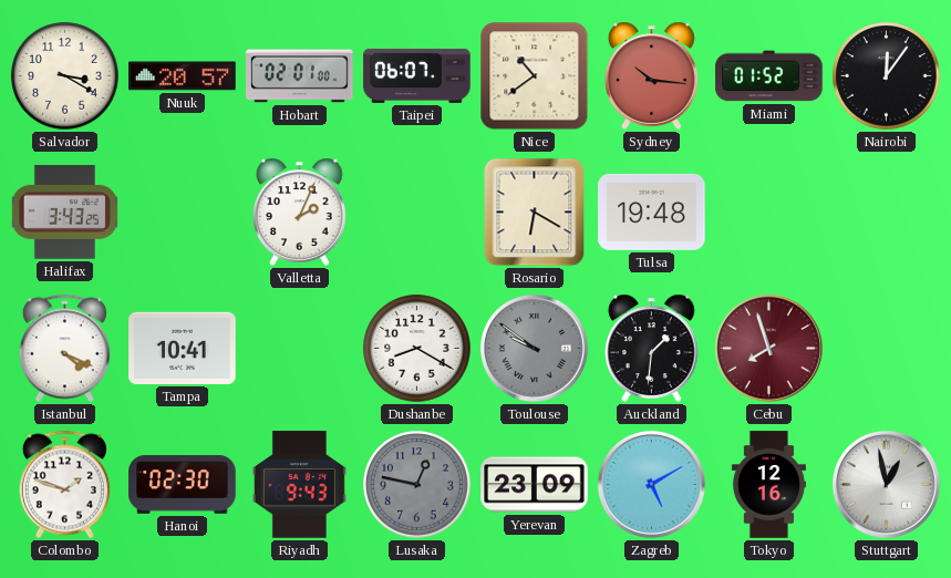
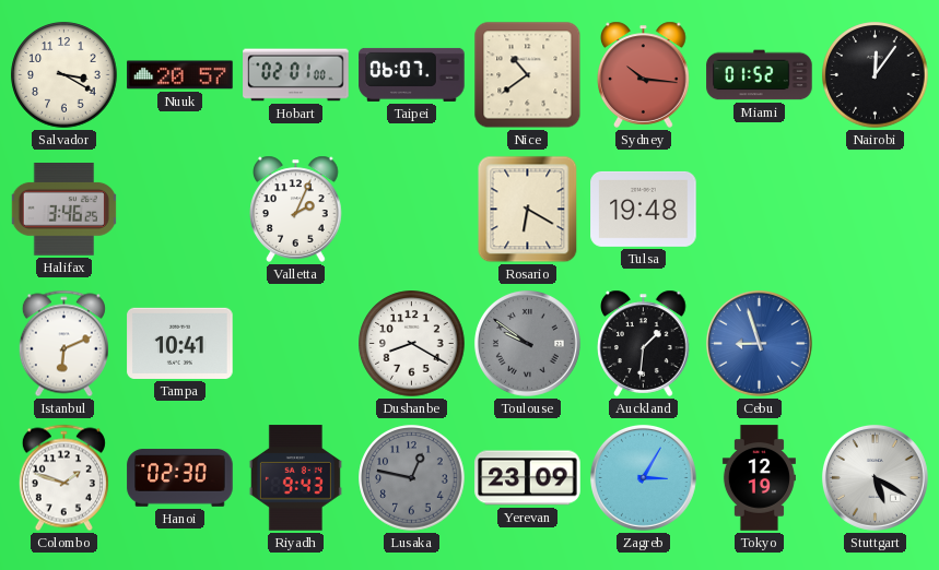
Halifax: 3:43 -> 3:46
Istanbul: 4:19 -> 6:11
Cebu: 7:57 -> 8:57
Cebu dial: burgundy -> blue
Zagreb: 5:10 -> 3:05
Tokyo: 12:16 -> 12:19
Stuttgart: 12:58 -> 5:20
